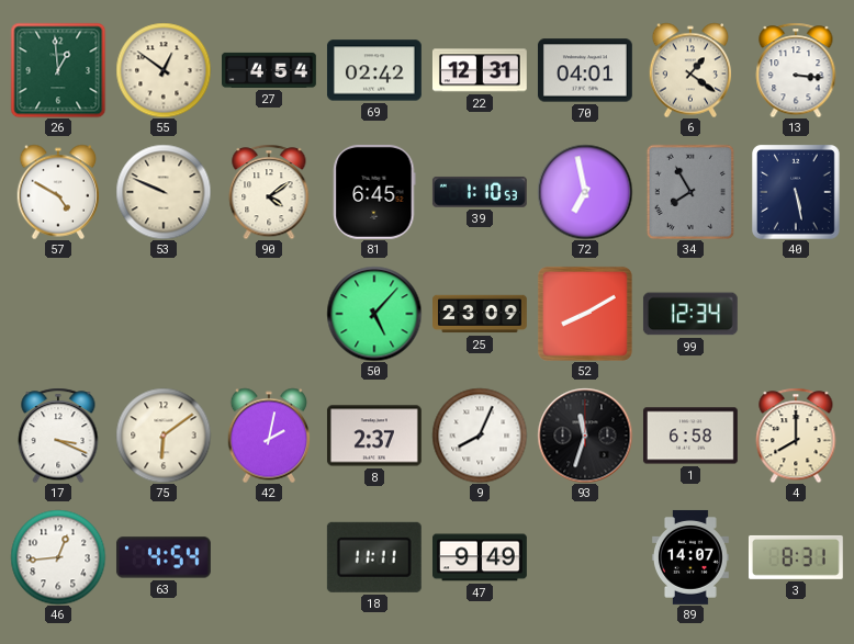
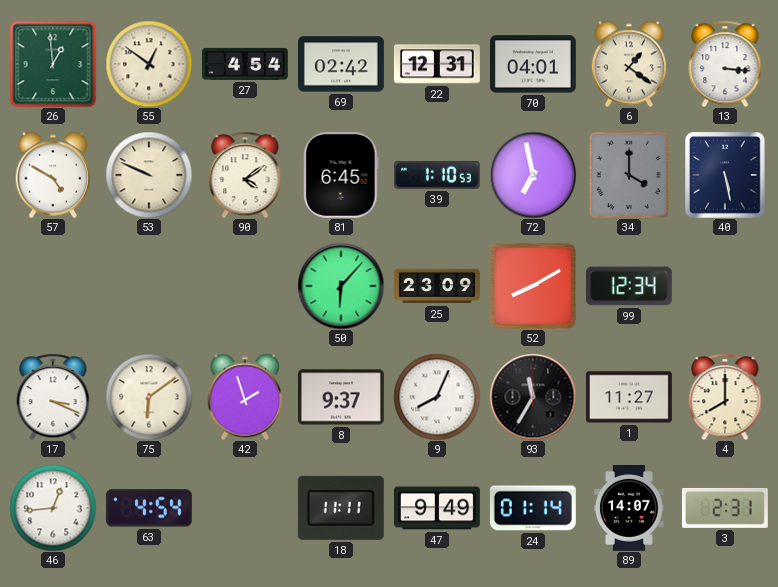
34: 7:55 -> 4:00
50: 5:07 -> 6:07
42: 2:02 -> 1:57
8: 2:37 -> 9:37
93: 11:33 -> 11:35
1: 6:58 -> 11:27
24: none -> 01:14
3: 8:31 -> 2:31
